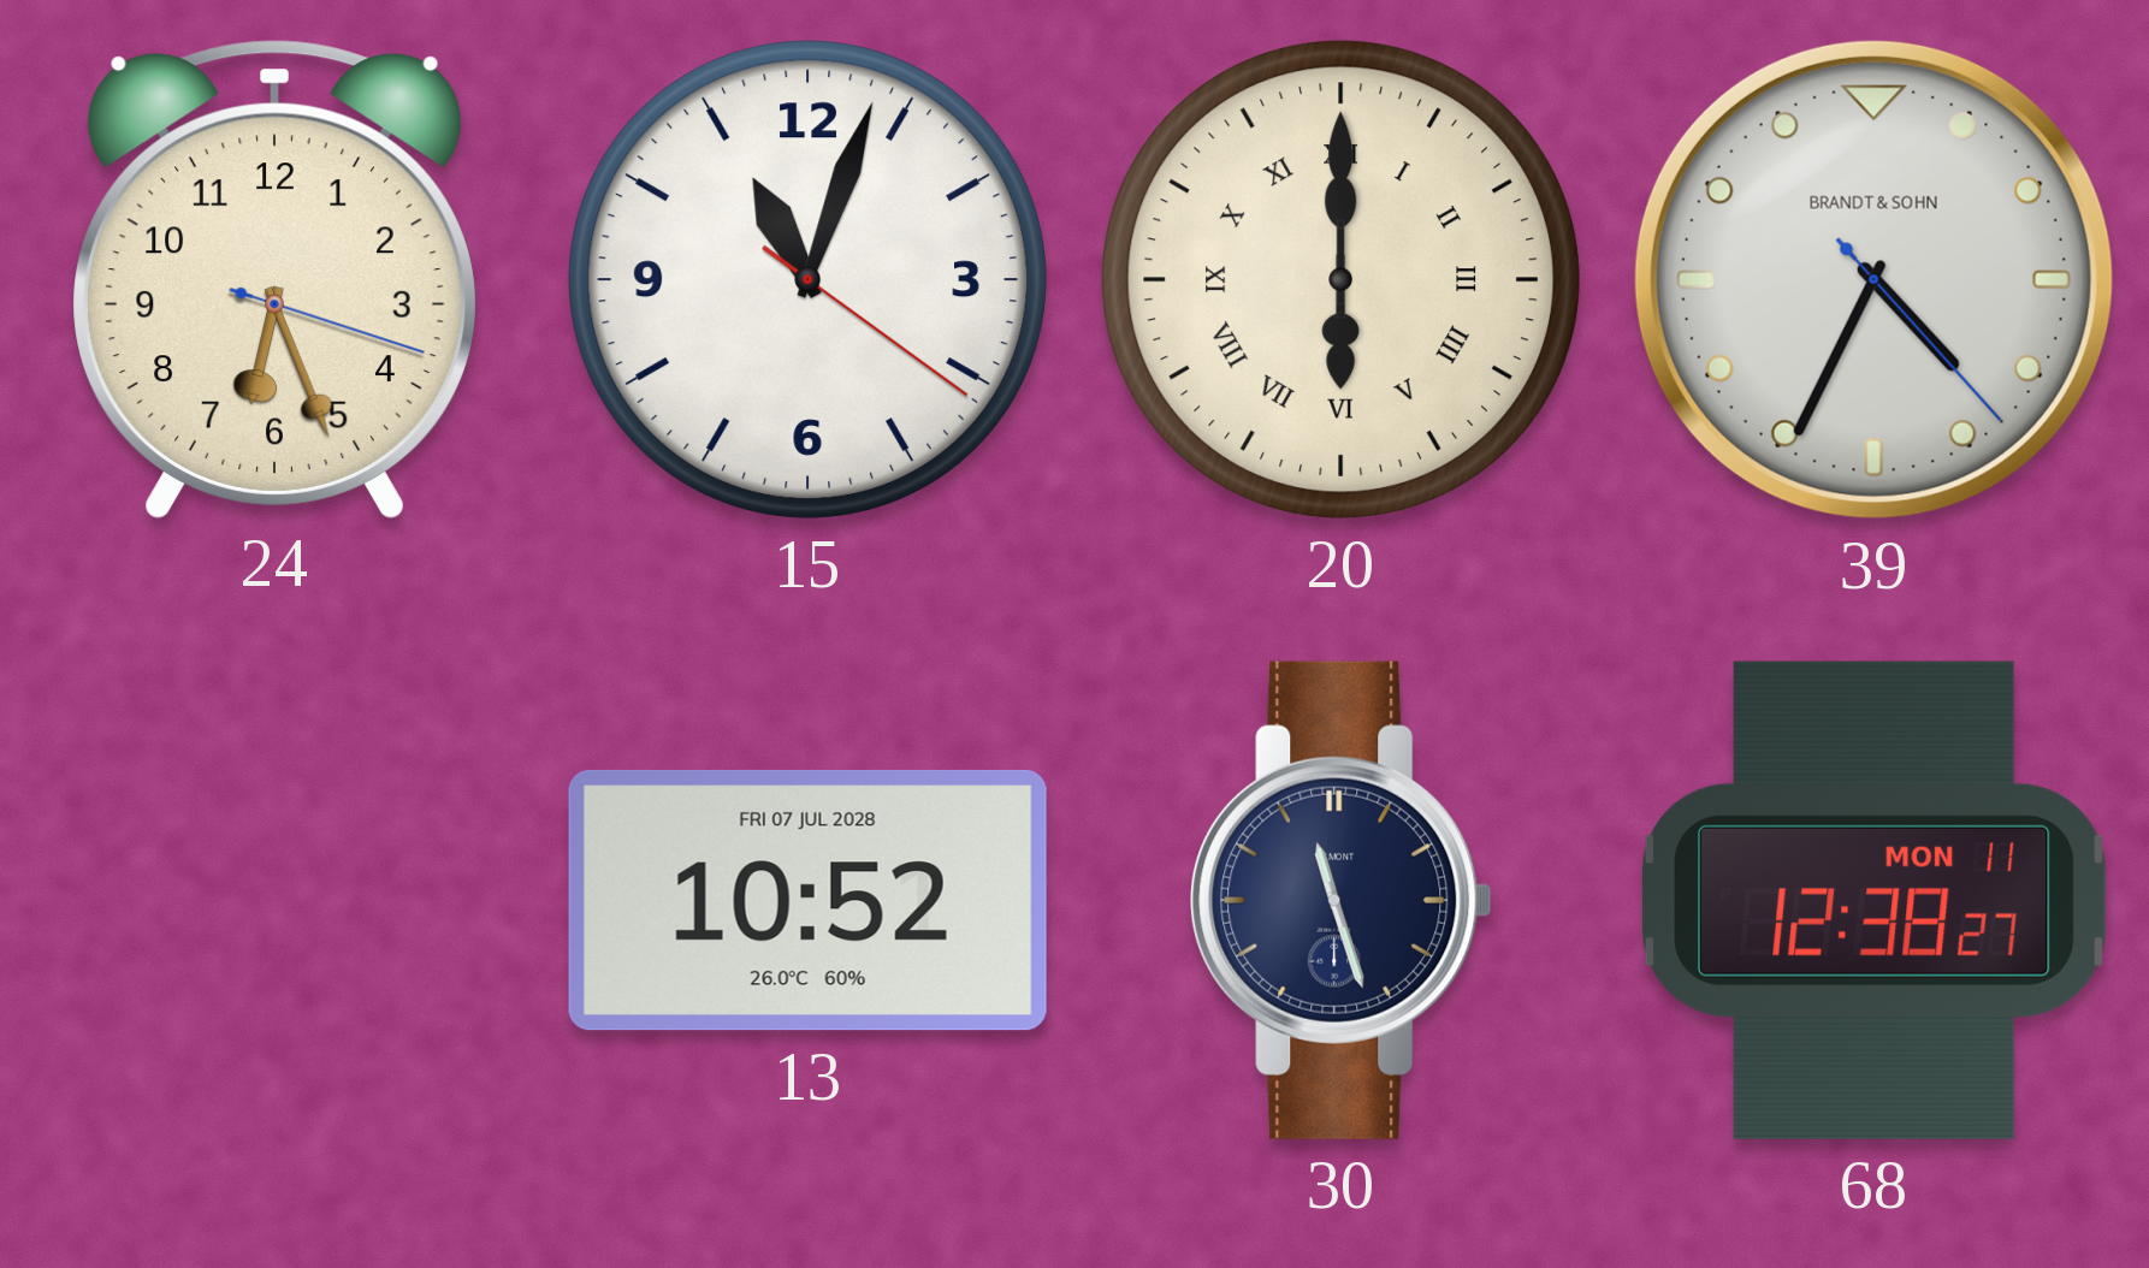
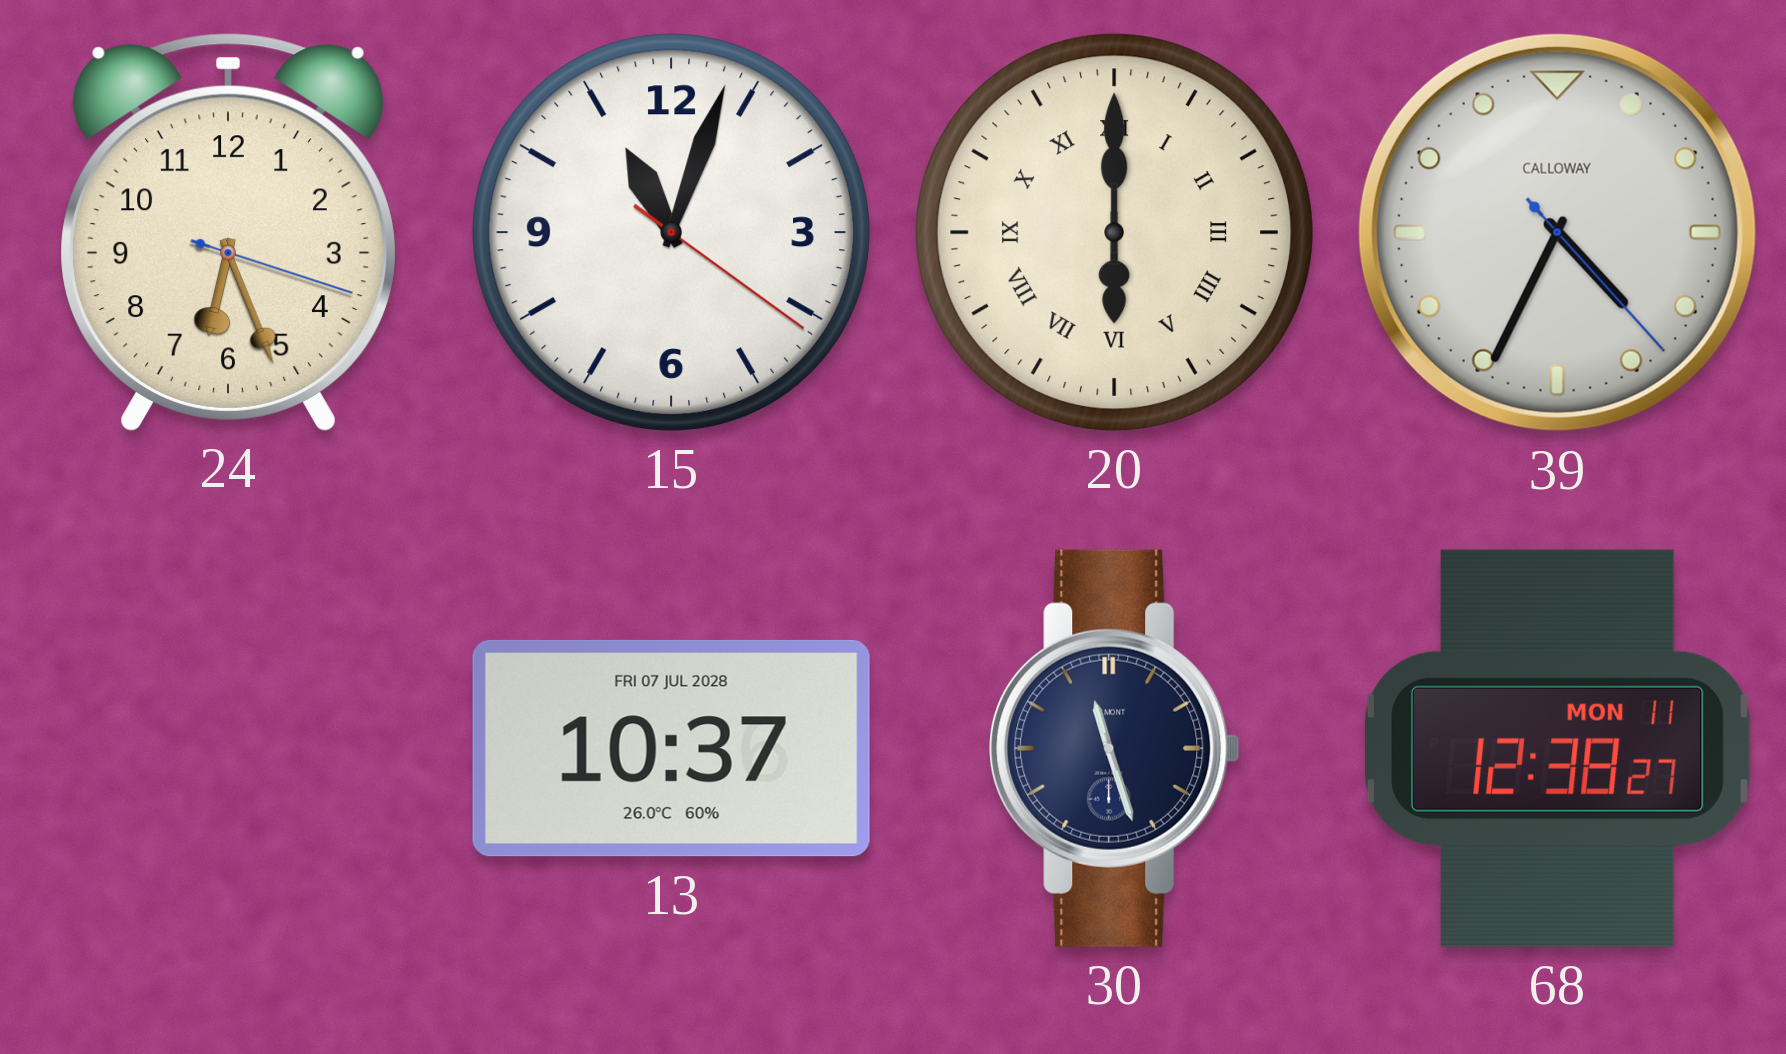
39 brand: BRANDT & SOHN -> CALLOWAY
13: 10:52 -> 10:37
